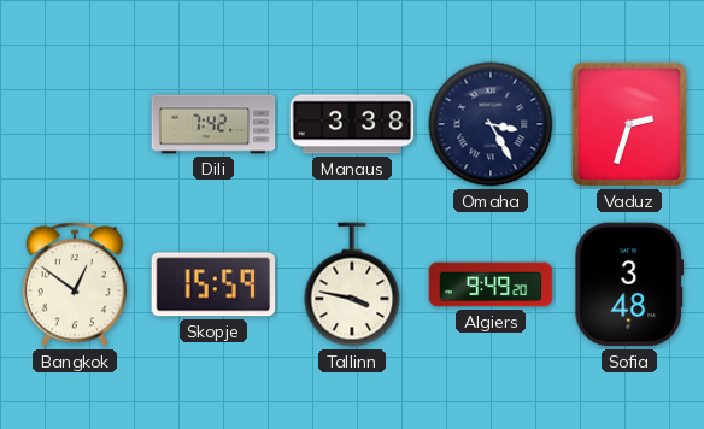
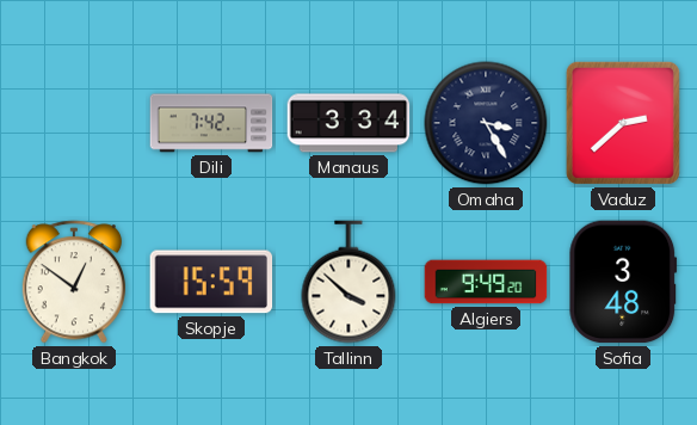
Manaus: 3:38 -> 3:34
Vaduz: 2:33 -> 2:38
Tallinn: 3:47 -> 3:52
